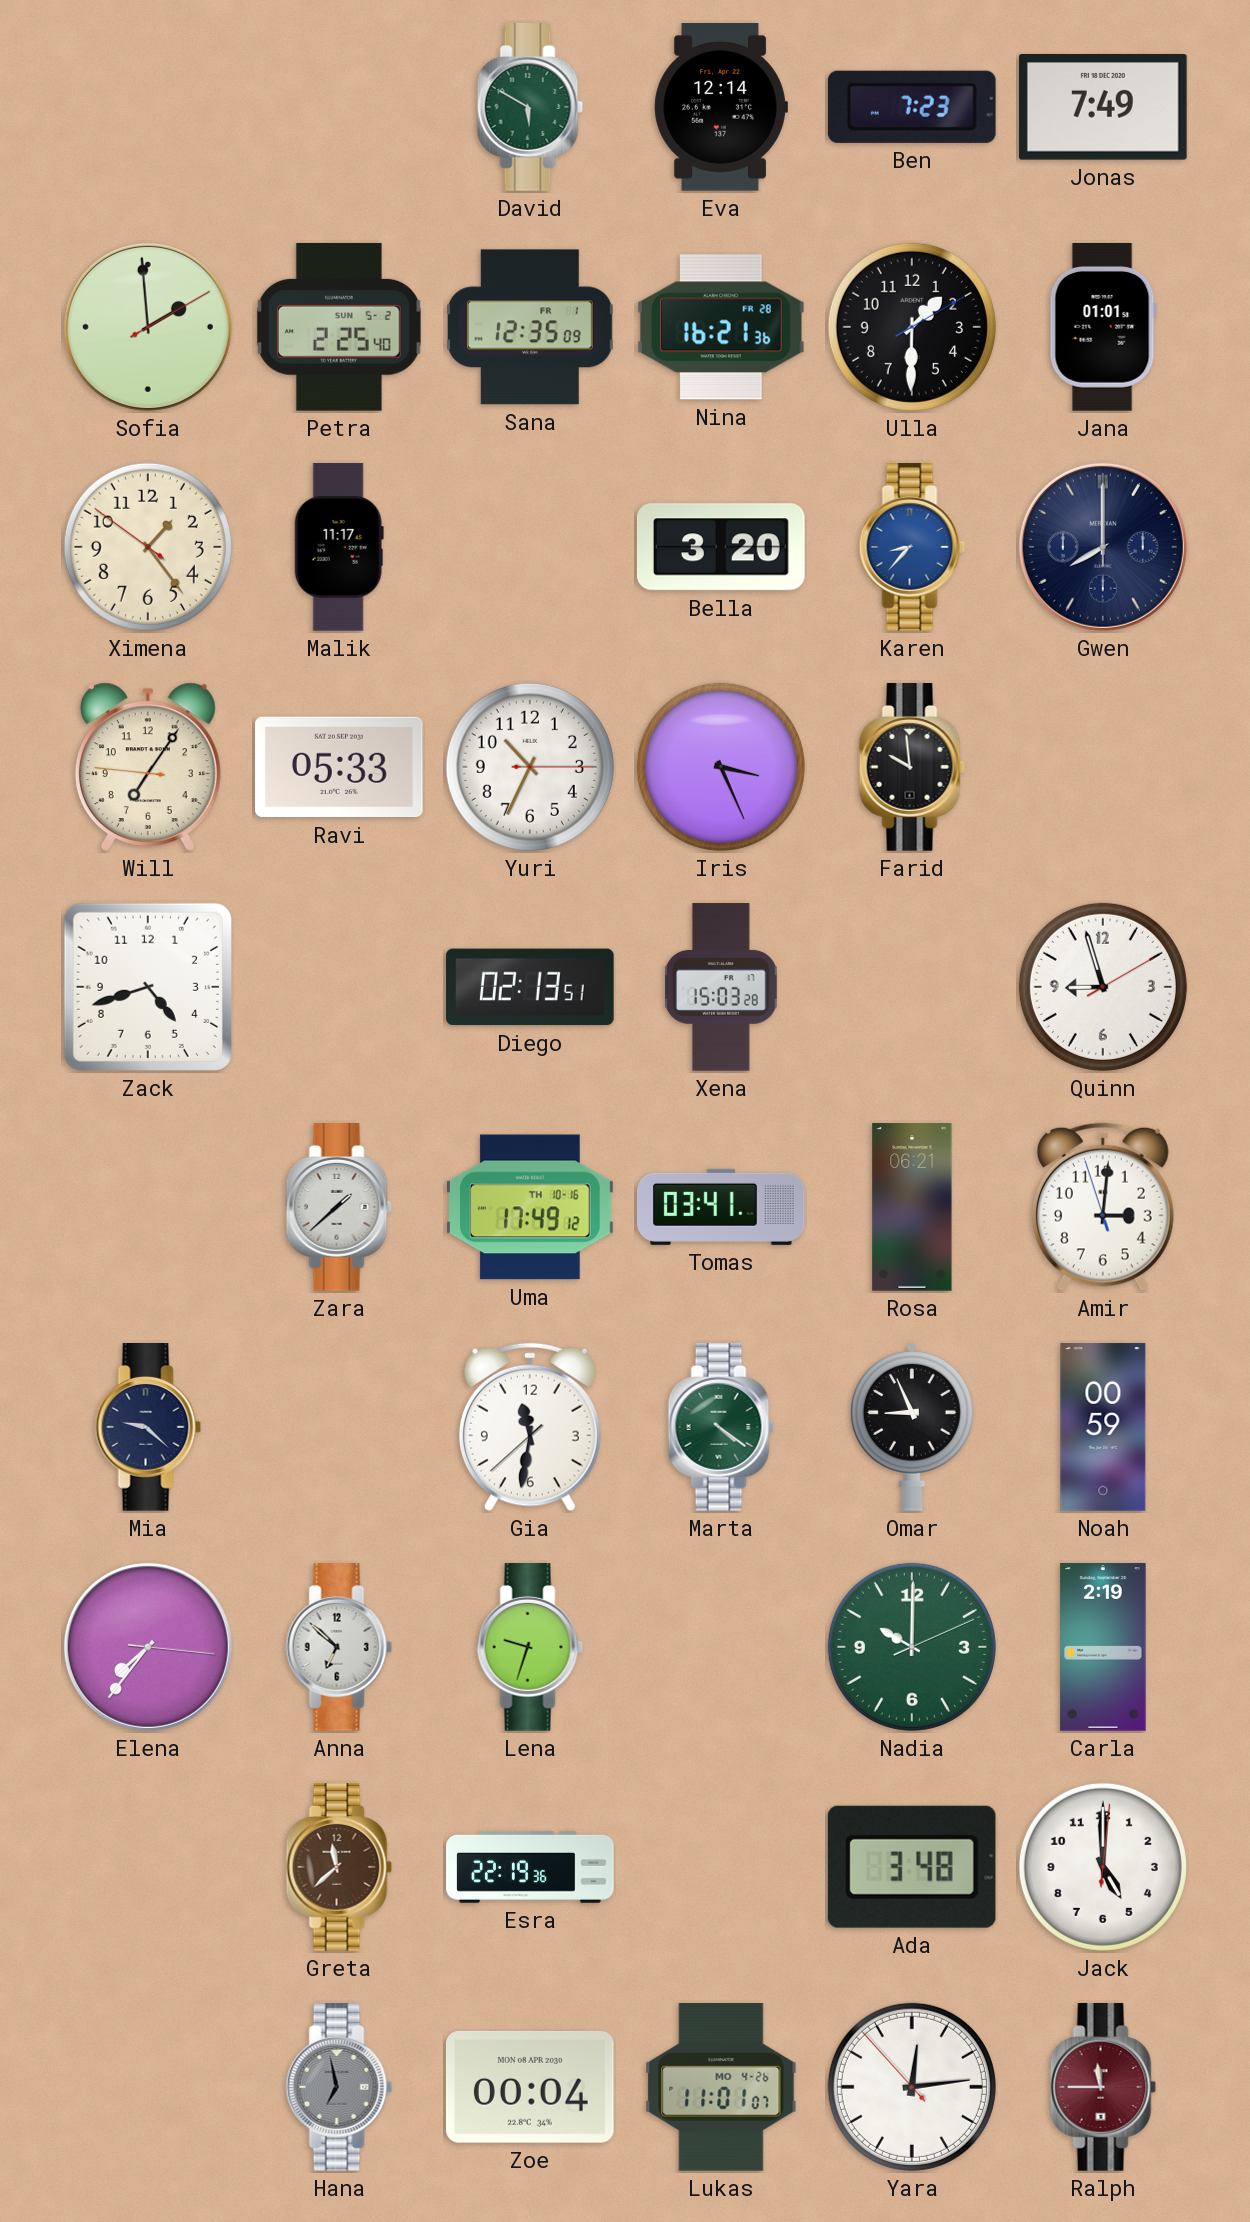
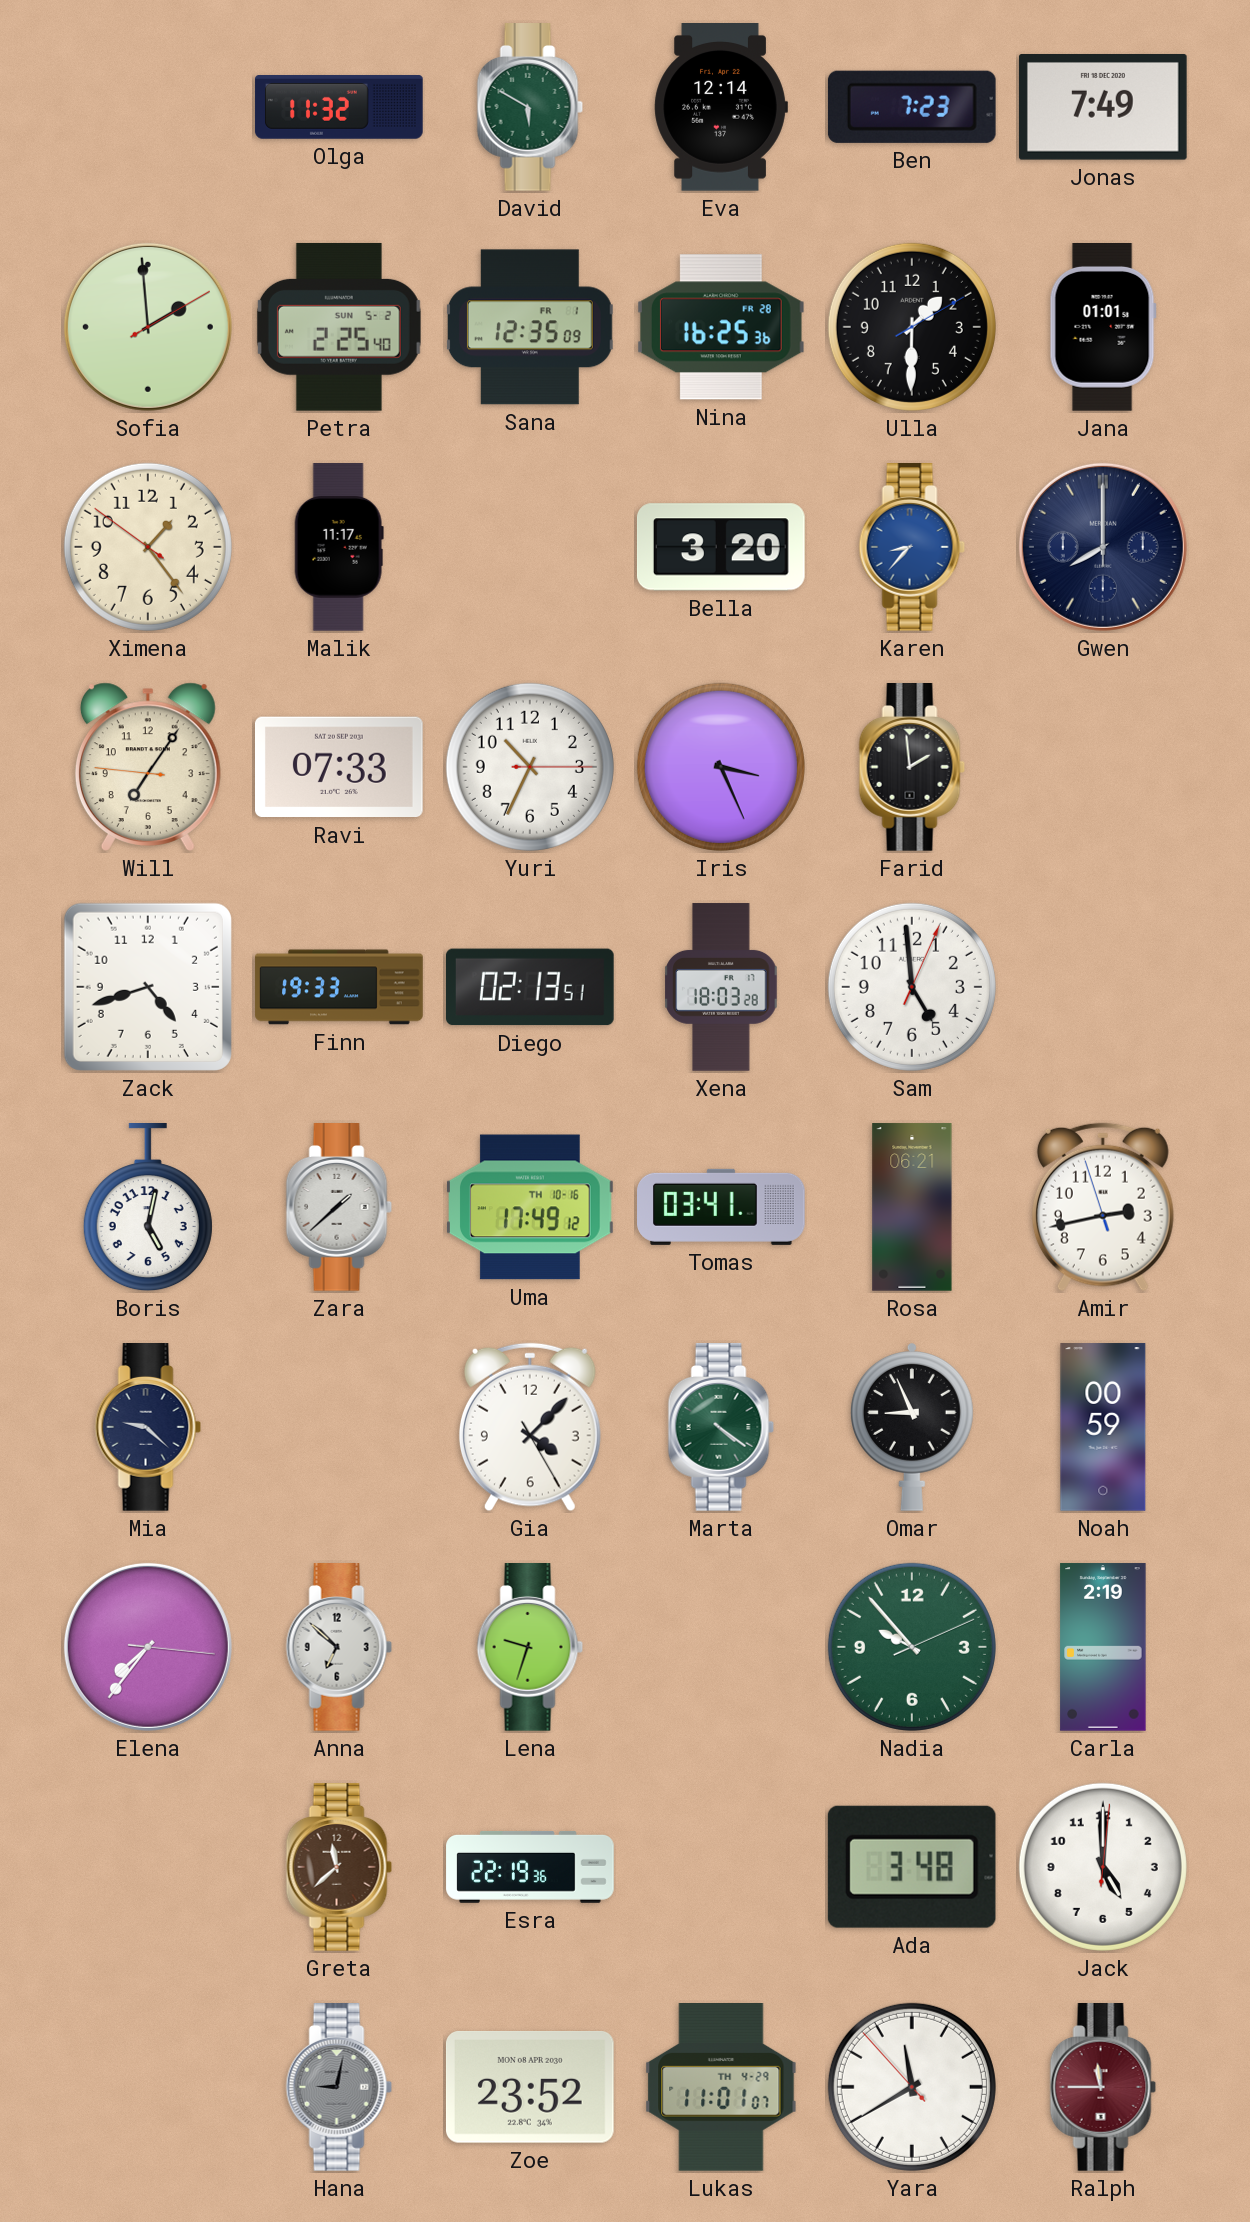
Olga: none -> 11:32
Nina: 16:21 -> 16:25
Ravi: 05:33 -> 07:33
Farid: 9:59 -> 1:59
Finn: none -> 19:33
Xena: 15:03 -> 18:03
Sam: none -> 4:59
Quinn: 8:57 -> none
Boris: none -> 5:02
Amir: 3:00 -> 2:42
Gia: 11:31 -> 4:07
Nadia: 10:00 -> 9:53
Hana: 6:58 -> 9:02
Zoe: 00:04 -> 23:52
Lukas date: MO 4-26 -> TH 4-29
Yara: 12:13 -> 11:39
